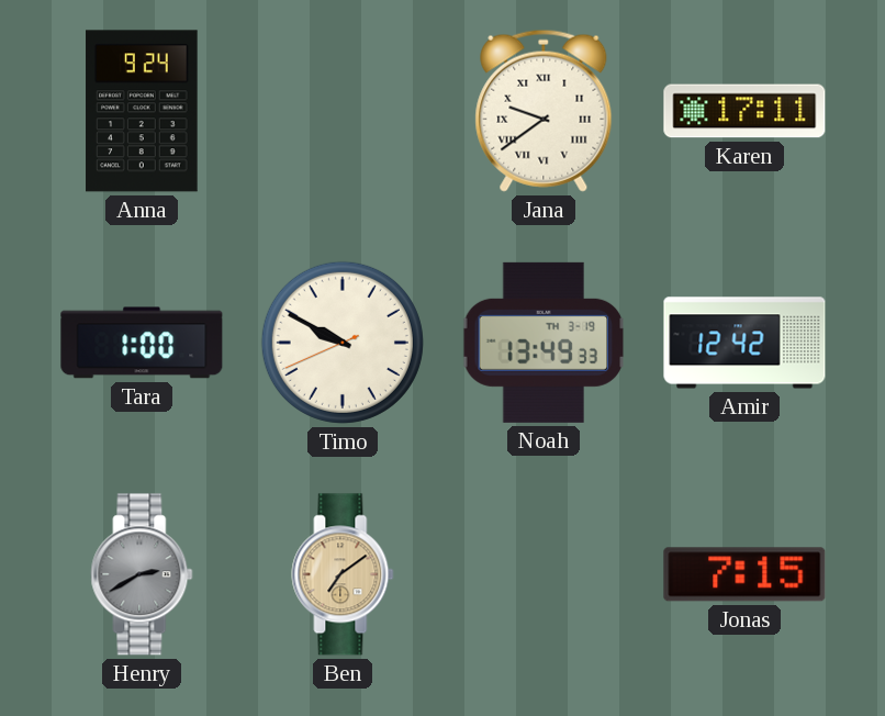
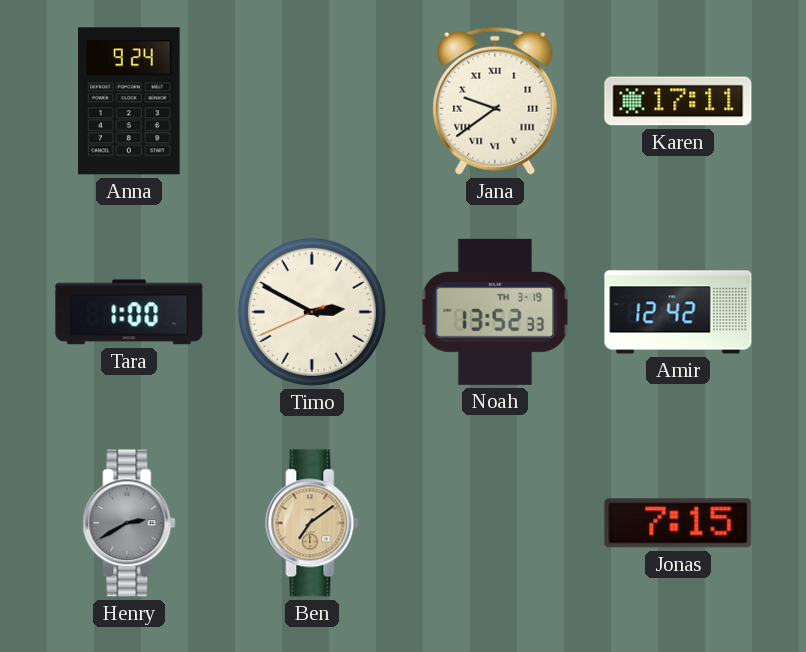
Timo: 9:49 -> 2:49
Noah: 13:49 -> 13:52
